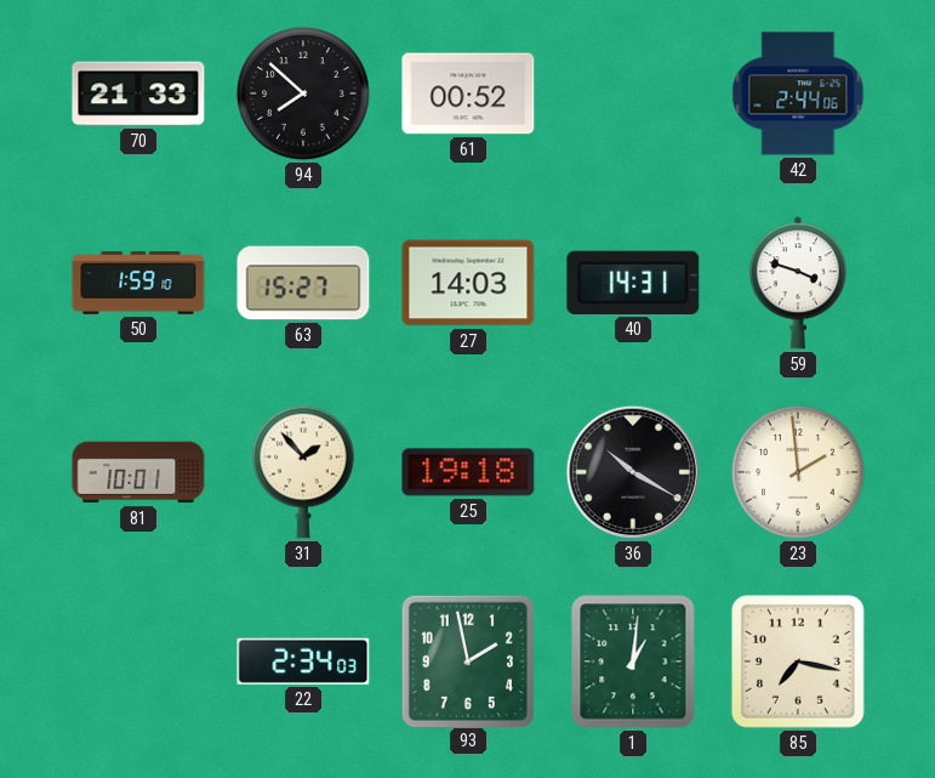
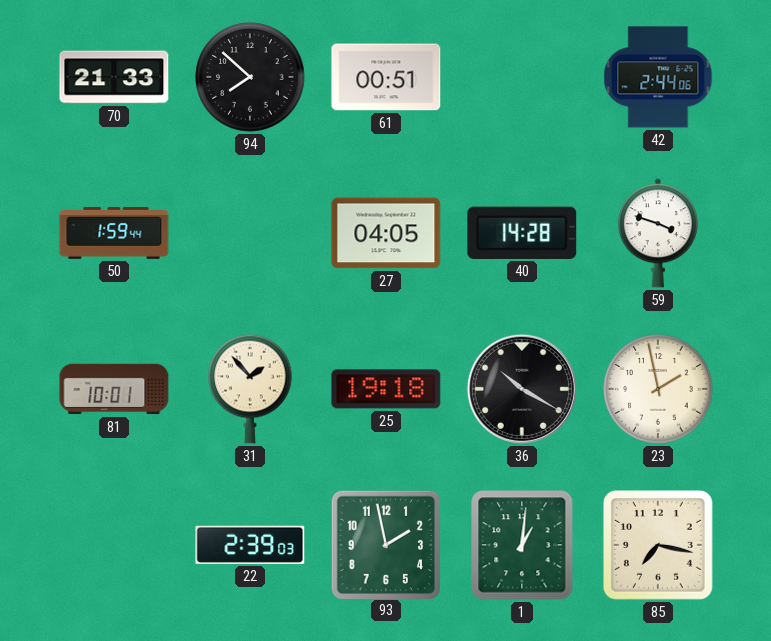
61: 00:52 -> 00:51
50: 1:59:10 -> 1:59:44
63: 15:27 -> none
27: 14:03 -> 04:05
40: 14:31 -> 14:28
23: 1:59 -> 1:58
22: 2:34 -> 2:39
